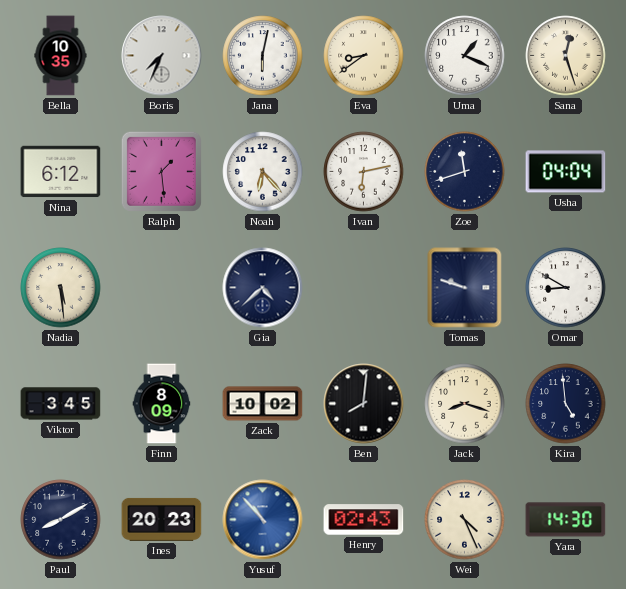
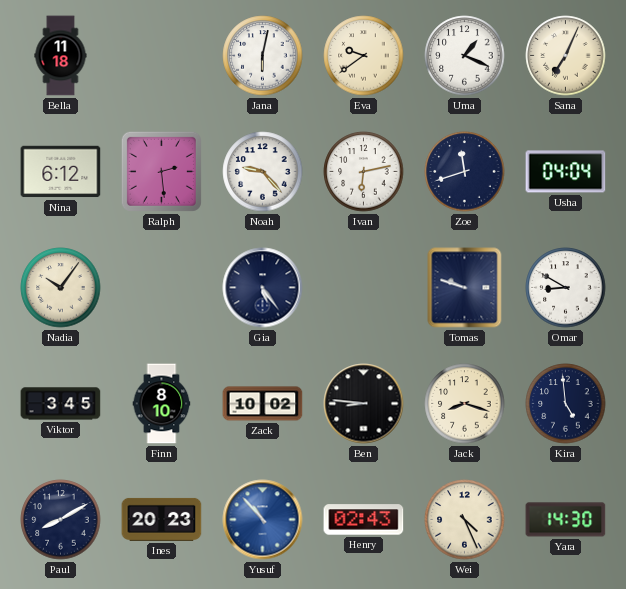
Bella: 10:35 -> 11:18
Boris: 7:34 -> none
Eva: 8:39 -> 9:39
Sana: 12:27 -> 7:04
Ralph: 1:29 -> 2:29
Noah: 6:23 -> 9:23
Nadia: 5:29 -> 10:06
Gia: 4:38 -> 5:24
Finn: 8:09 -> 8:10
Ben: 8:01 -> 8:46
